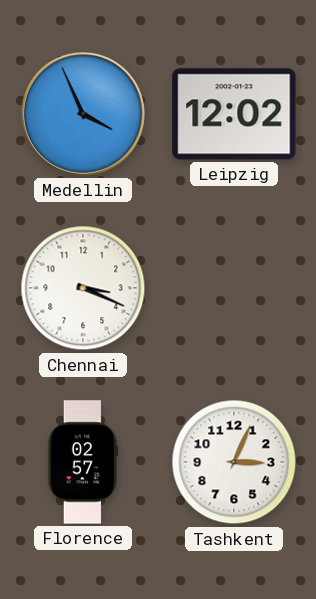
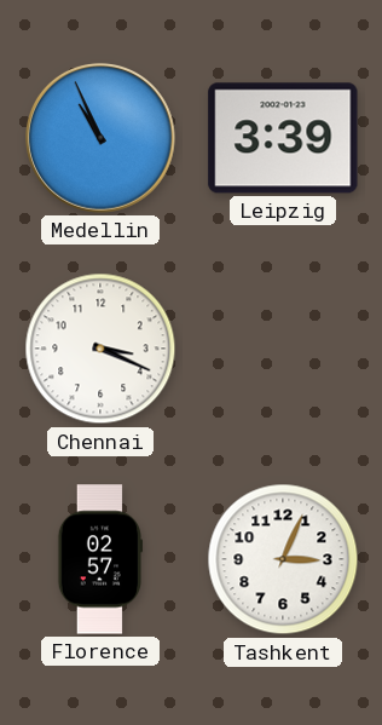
Medellin: 3:56 -> 10:56
Leipzig: 12:02 -> 3:39
